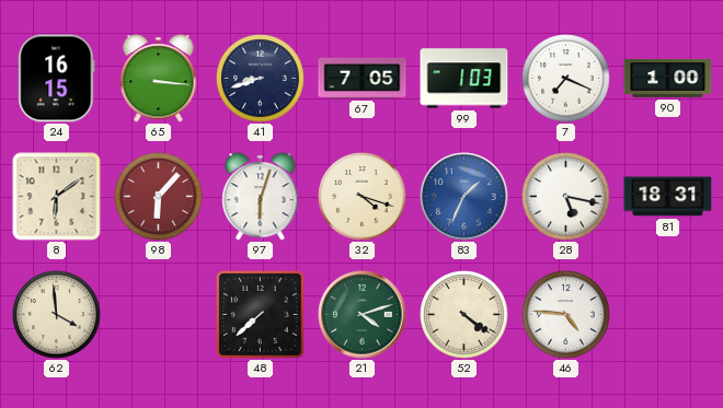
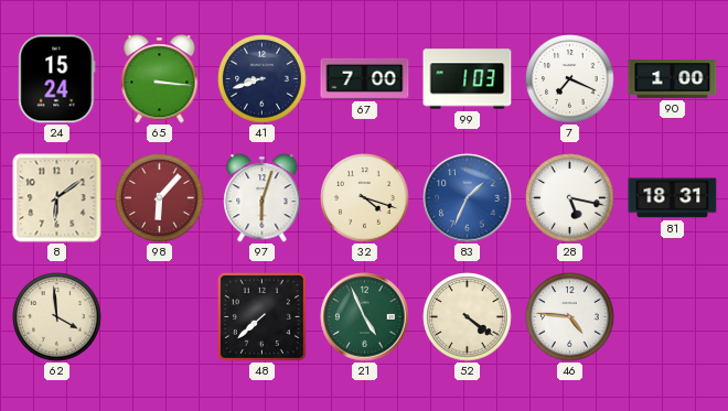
24: 16:15 -> 15:24
67: 7:05 -> 7:00
21: 4:12 -> 4:56
